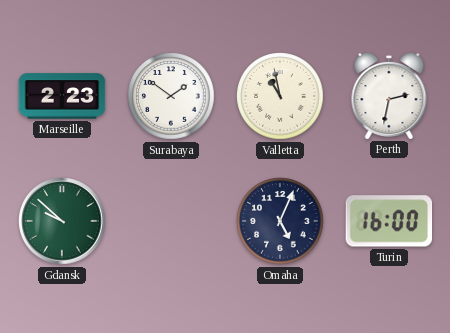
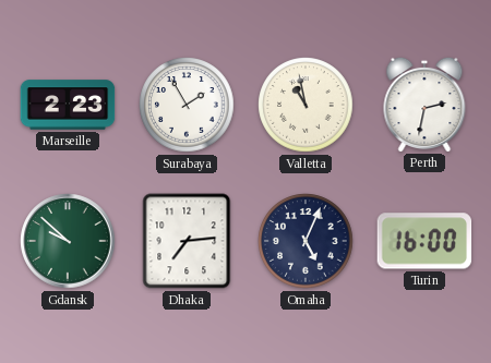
Surabaya: 1:51 -> 1:55
Dhaka: none -> 7:14
